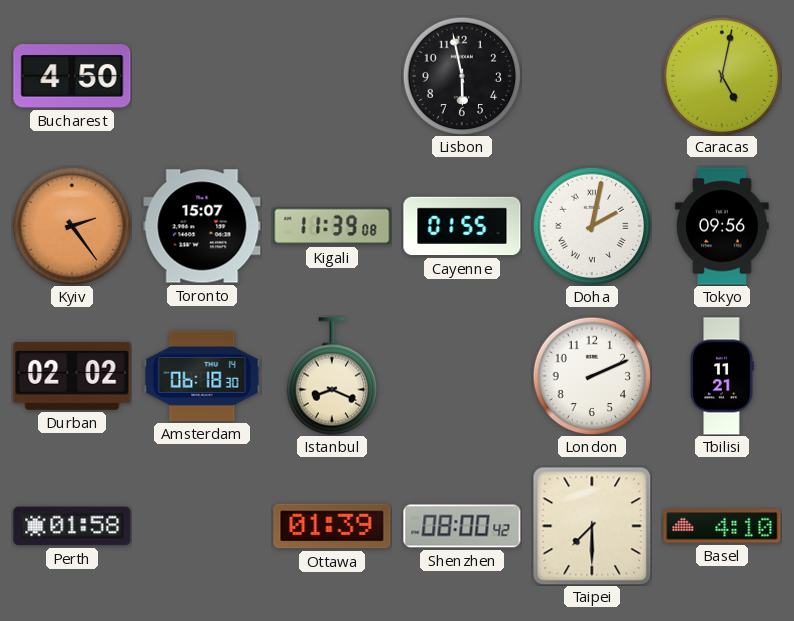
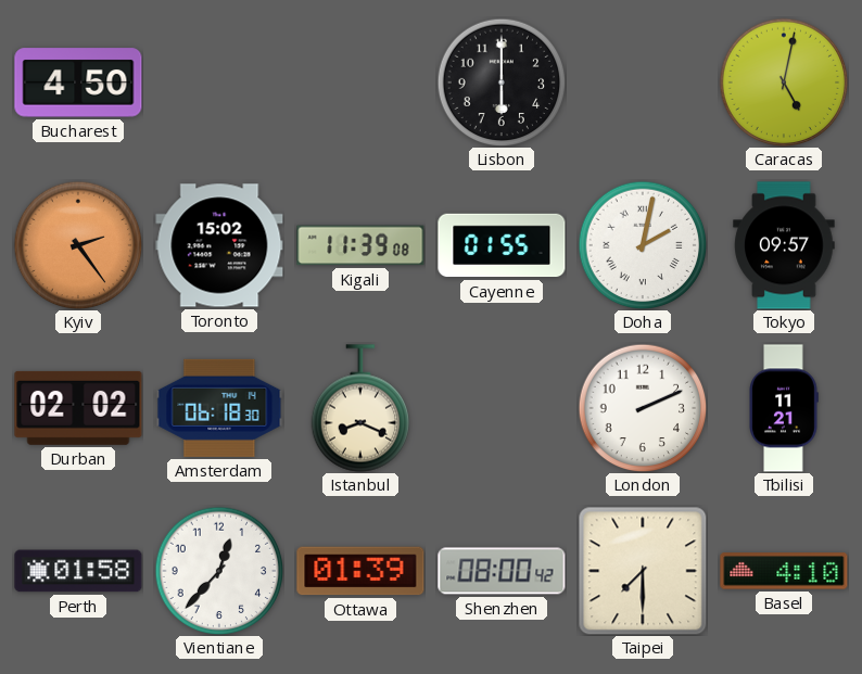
Lisbon: 5:58 -> 6:00
Toronto: 15:07 -> 15:02
Tokyo: 09:56 -> 09:57
Vientiane: none -> 12:37
